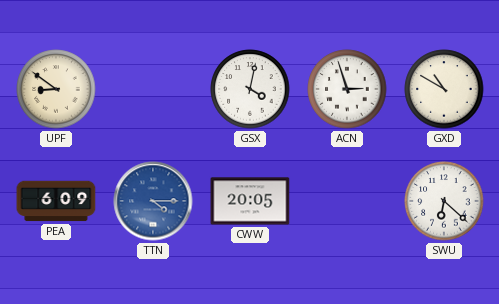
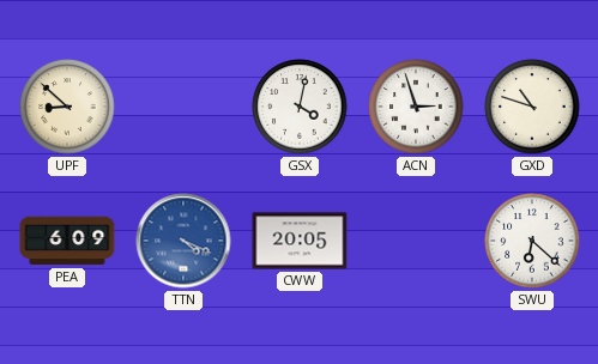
UPF: 8:51 -> 8:52
GXD: 10:50 -> 10:48
TTN: 4:15 -> 4:19
